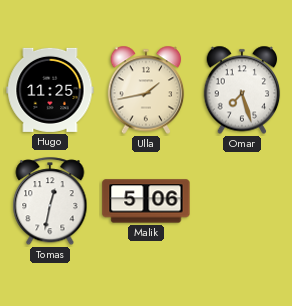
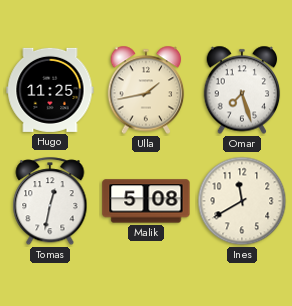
Malik: 5:06 -> 5:08
Ines: none -> 11:40
